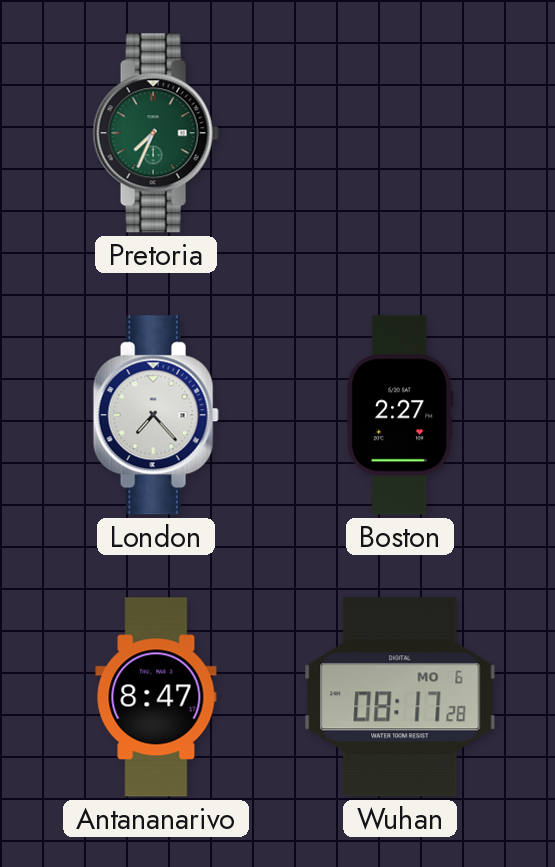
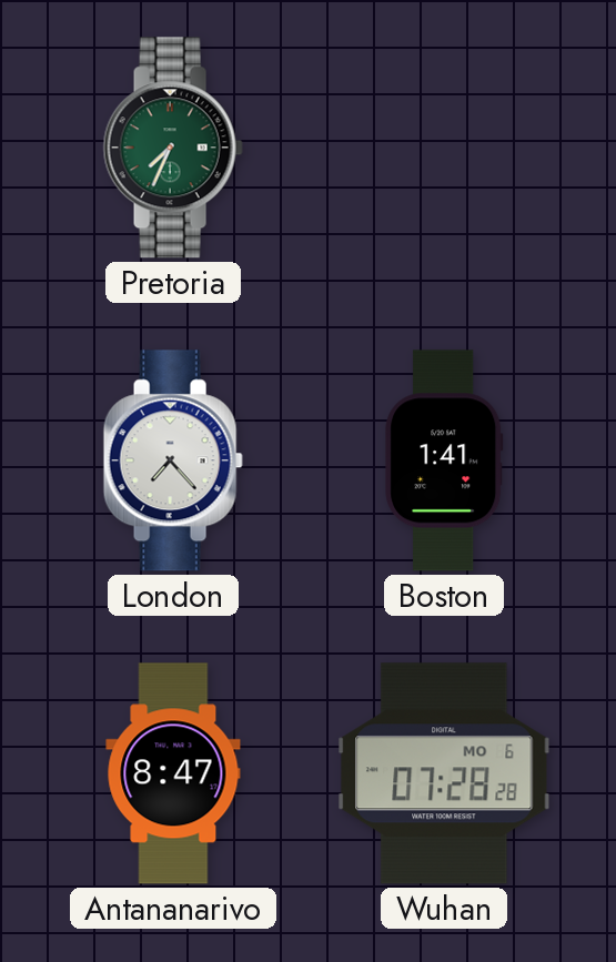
Boston: 2:27 -> 1:41
Wuhan: 08:17 -> 07:28
